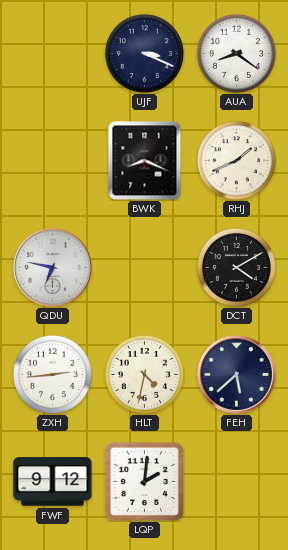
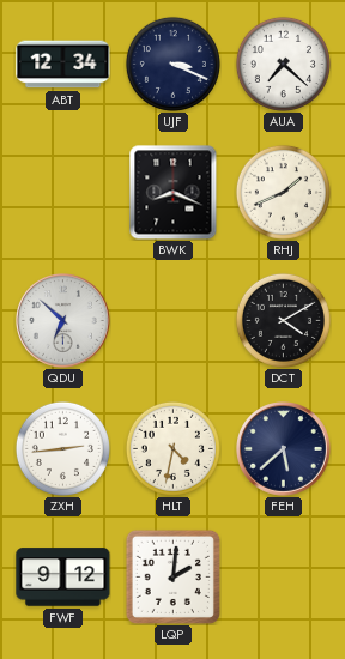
ABT: none -> 12:34
AUA: 8:21 -> 7:22
QDU: 6:47 -> 6:52
